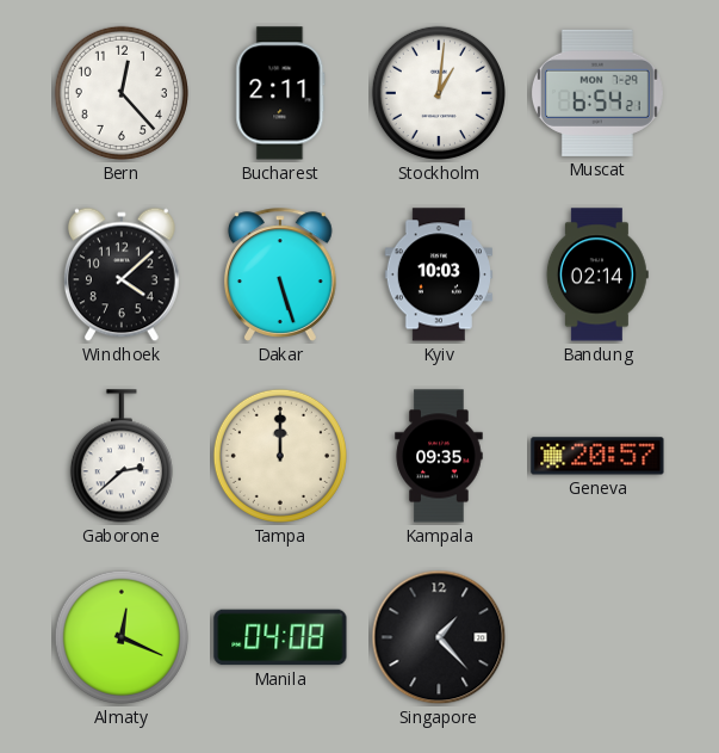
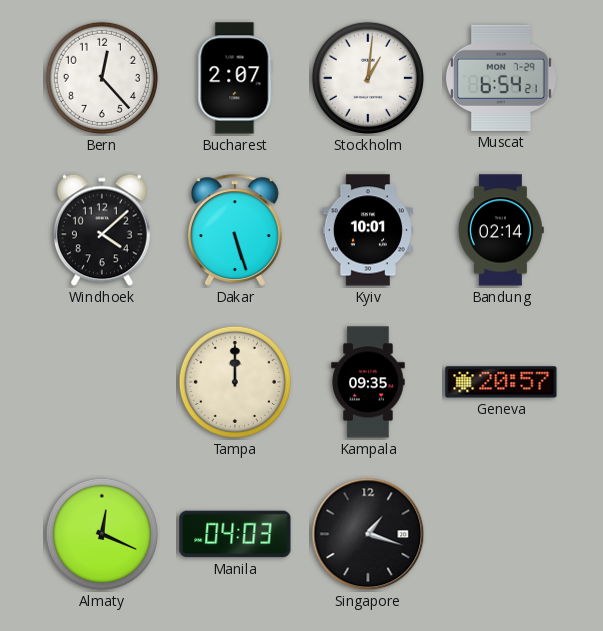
Bucharest: 2:11 -> 2:07
Kyiv: 10:03 -> 10:01
Gaborone: 2:38 -> none
Manila: 04:08 -> 04:03
Singapore: 1:23 -> 1:18
